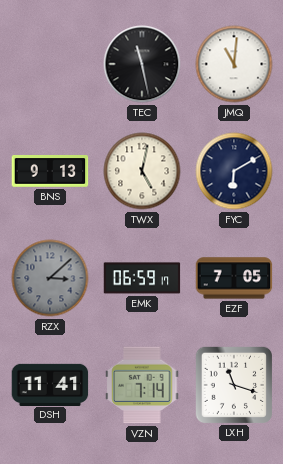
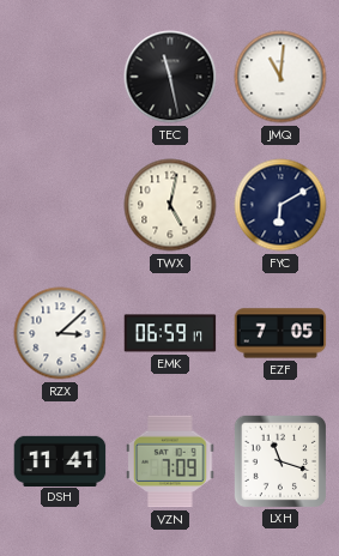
BNS: 9:13 -> none
RZX dial: grey -> white
VZN: 7:14 -> 7:09
